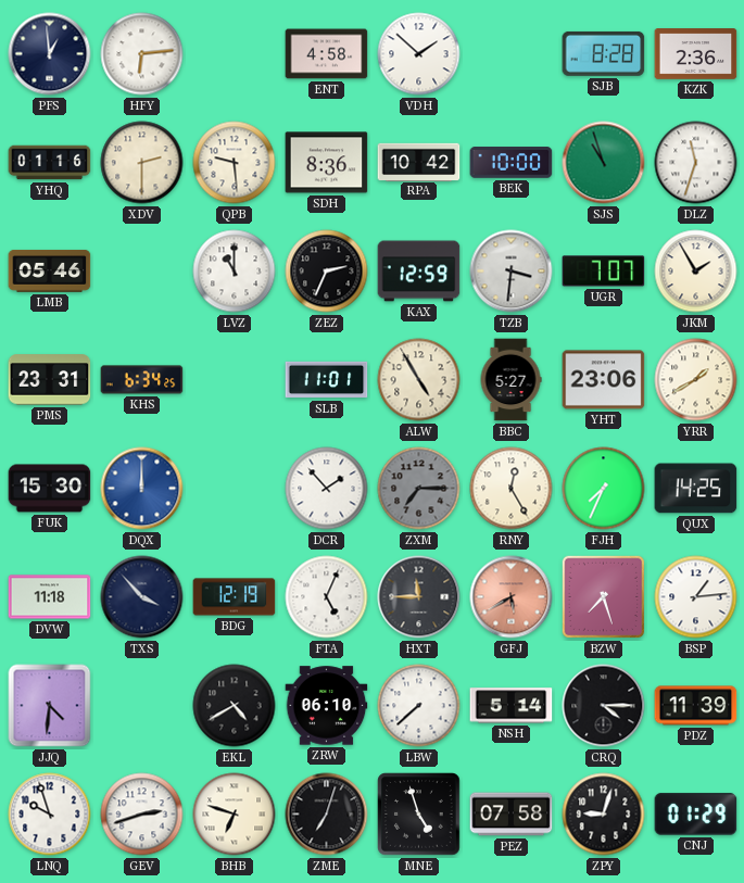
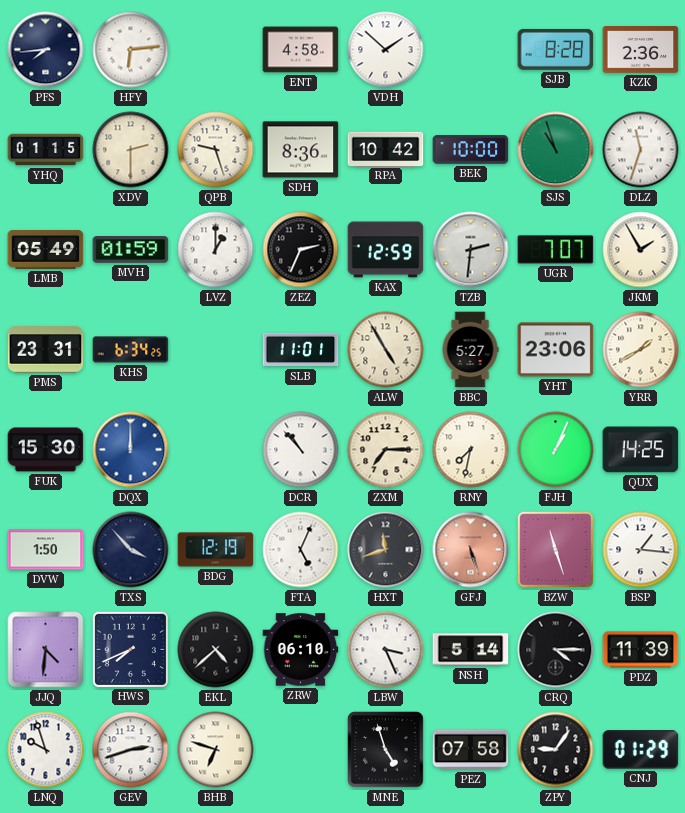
PFS: 12:59 -> 7:44
YHQ: 01:16 -> 01:15
QPB: 9:29 -> 9:27
LMB: 05:46 -> 05:49
MVH: none -> 01:59
LVZ: 11:00 -> 1:00
TZB: 3:31 -> 2:31
DCR: 1:53 -> 10:53
ZXM dial: grey -> cream
RNY: 12:25 -> 7:32
FJH: 7:34 -> 1:04
DVW: 11:18 -> 1:50
HXT: 11:45 -> 11:42
GFJ: 5:40 -> 5:27
BZW: 7:27 -> 11:27
BSP: 1:14 -> 1:16
HWS: none -> 7:41
EKL: 4:40 -> 4:38
LBW: 7:38 -> 3:26
ZME: 7:03 -> none
ZPY: 9:03 -> 9:06
